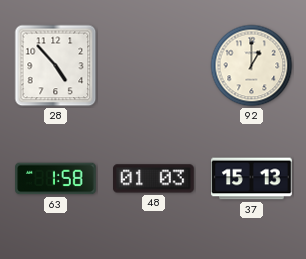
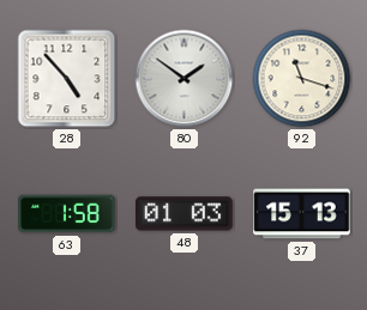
80: none -> 1:51
92: 1:00 -> 11:18
